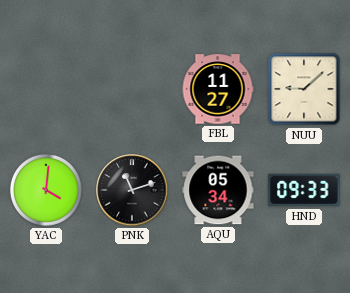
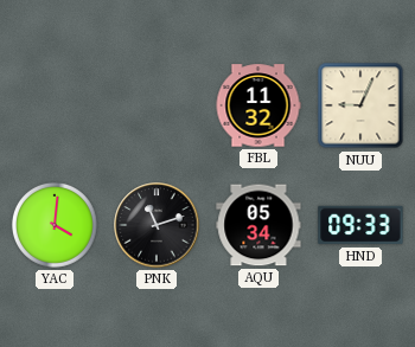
FBL: 11:27 -> 11:32
NUU: 9:08 -> 9:04
